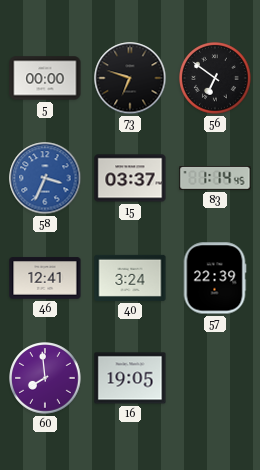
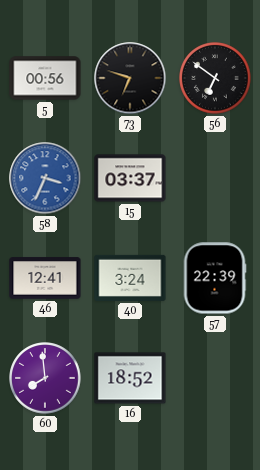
5: 00:00 -> 00:56
83: 1:14 -> none
16: 19:05 -> 18:52
